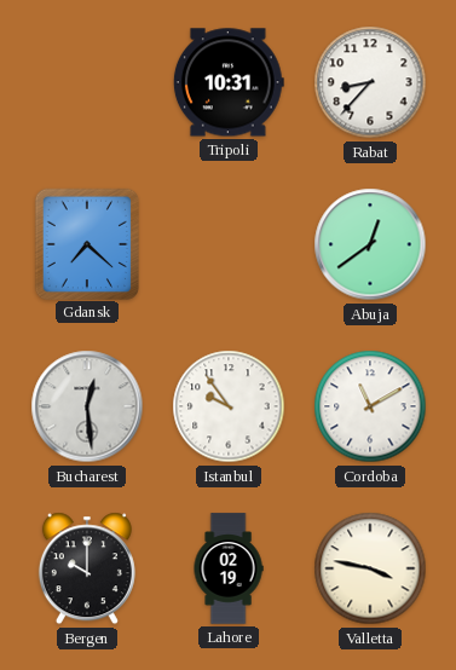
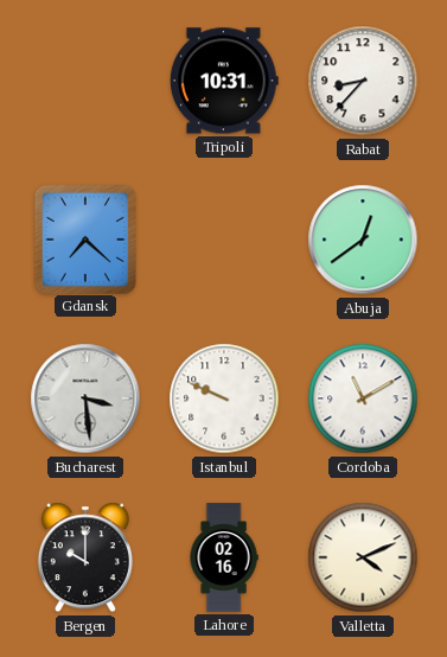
Bucharest: 12:29 -> 3:29
Istanbul: 9:54 -> 9:49
Lahore: 02:19 -> 02:16
Valletta: 3:47 -> 4:11
